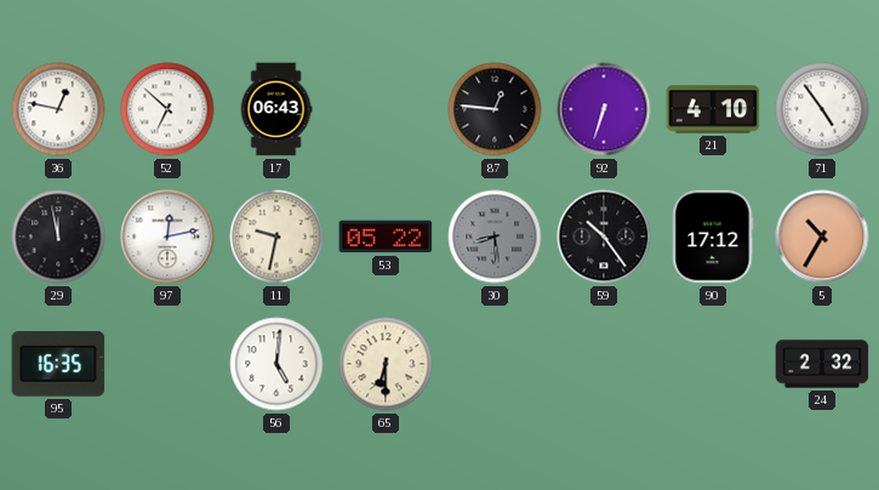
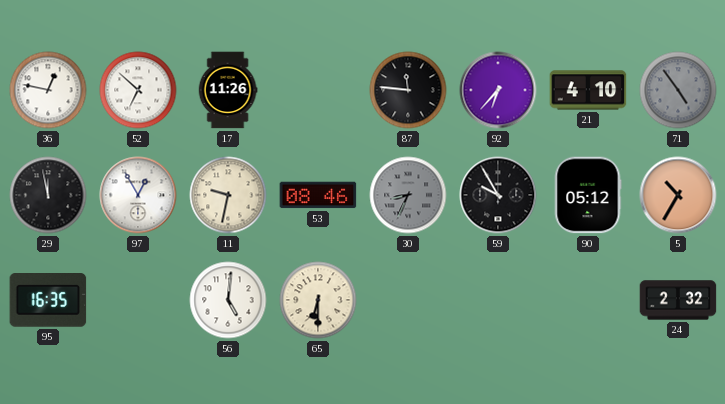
17: 06:43 -> 11:26
87: 12:46 -> 11:46
92: 6:33 -> 6:37
71 dial: white -> grey
97: 12:13 -> 12:55
53: 05:22 -> 08:46
30: 8:29 -> 8:34
59: 10:24 -> 9:55
90: 17:12 -> 05:12
